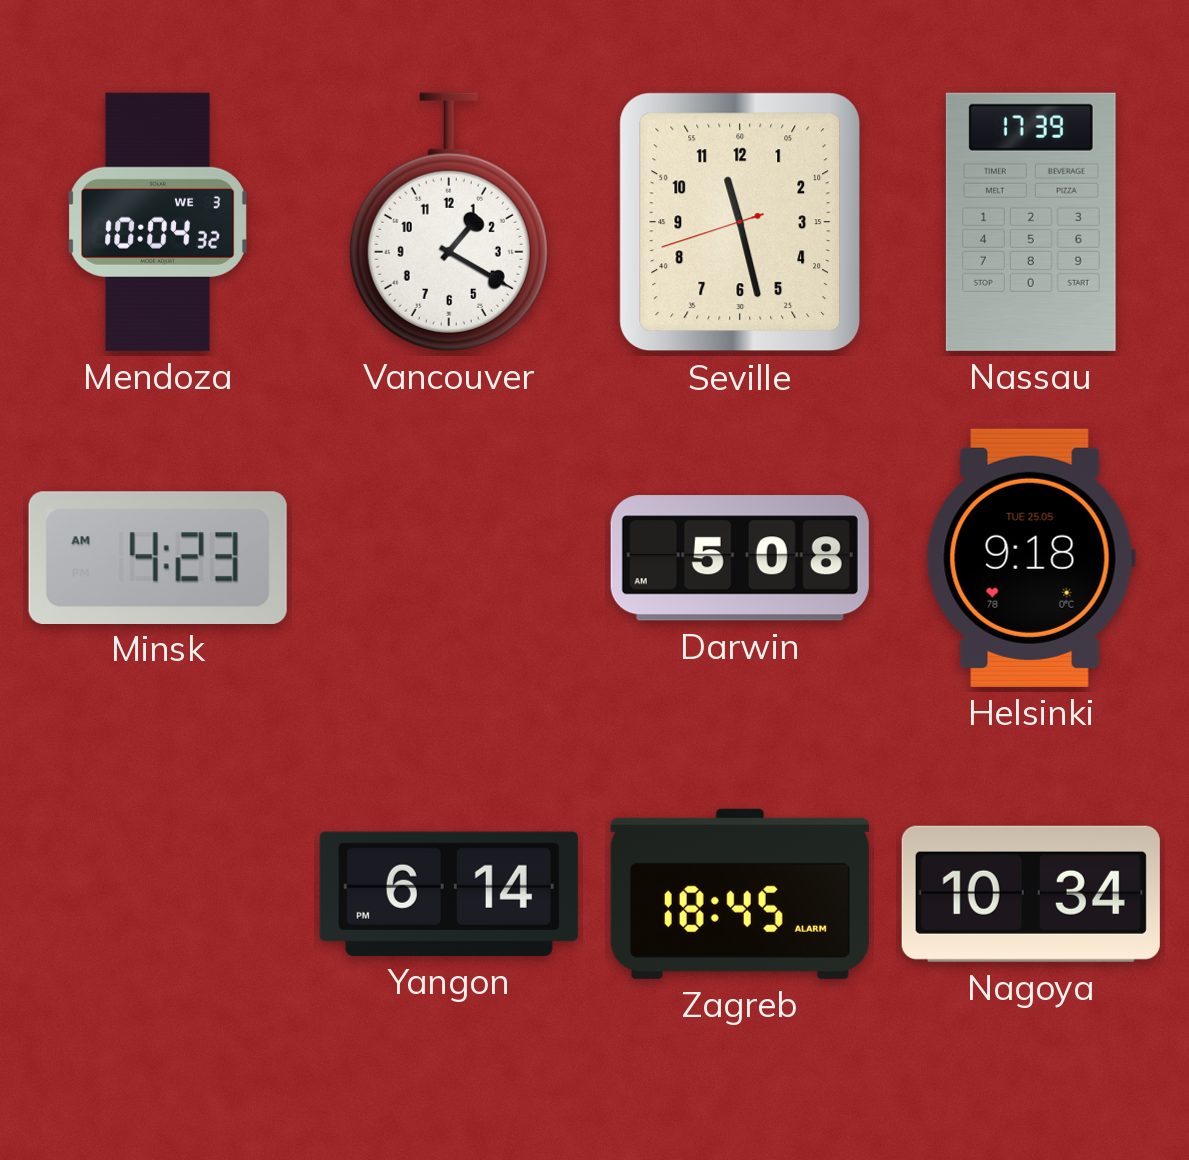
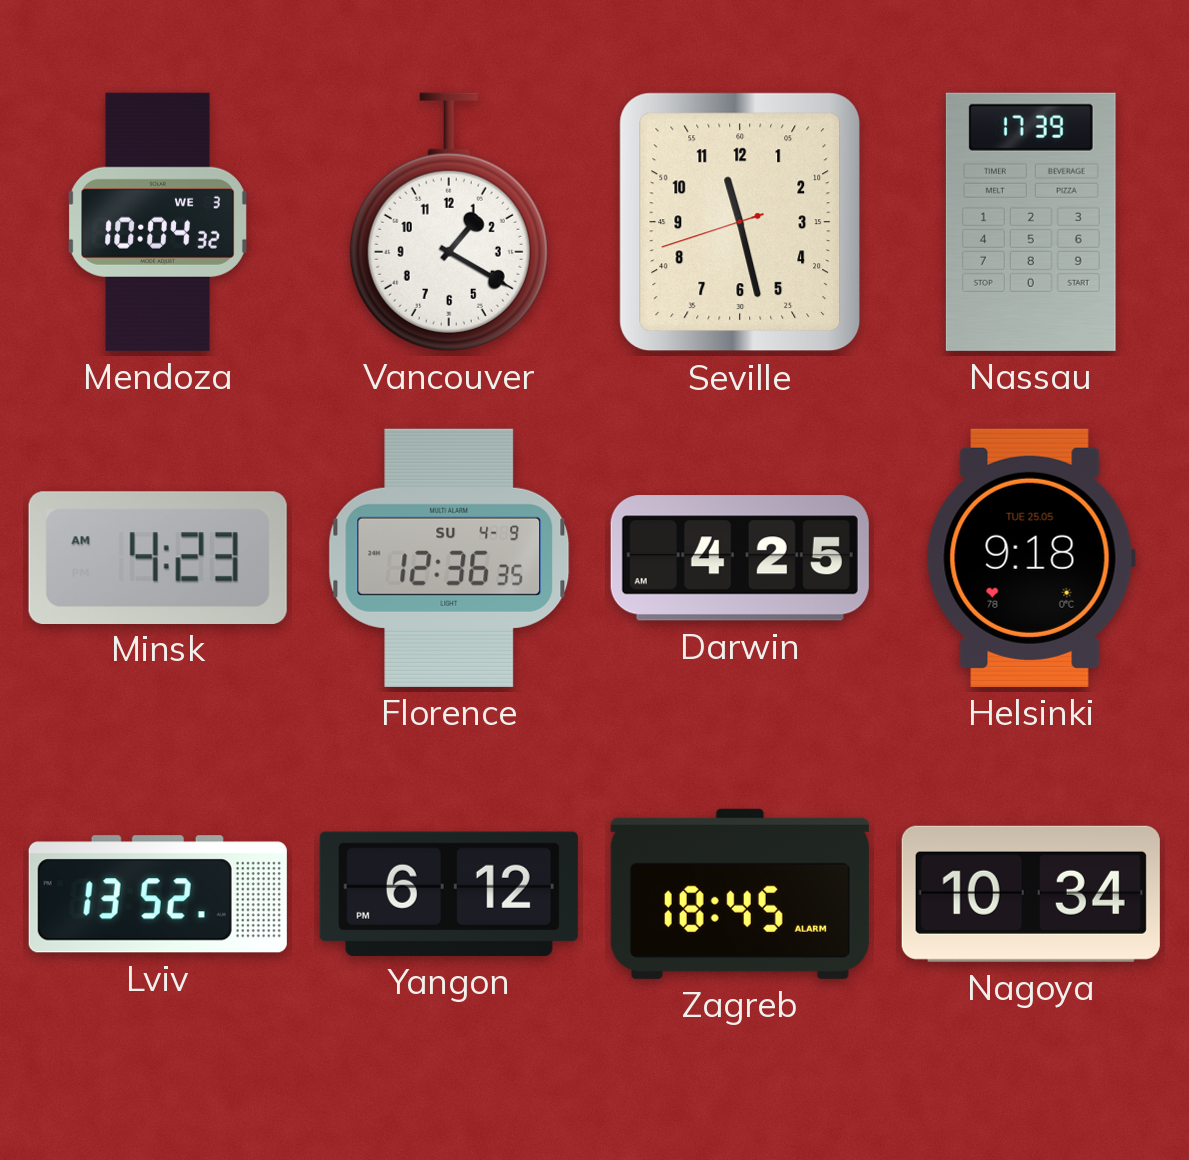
Florence: none -> 12:36
Darwin: 5:08 -> 4:25
Lviv: none -> 13:52
Yangon: 6:14 -> 6:12
